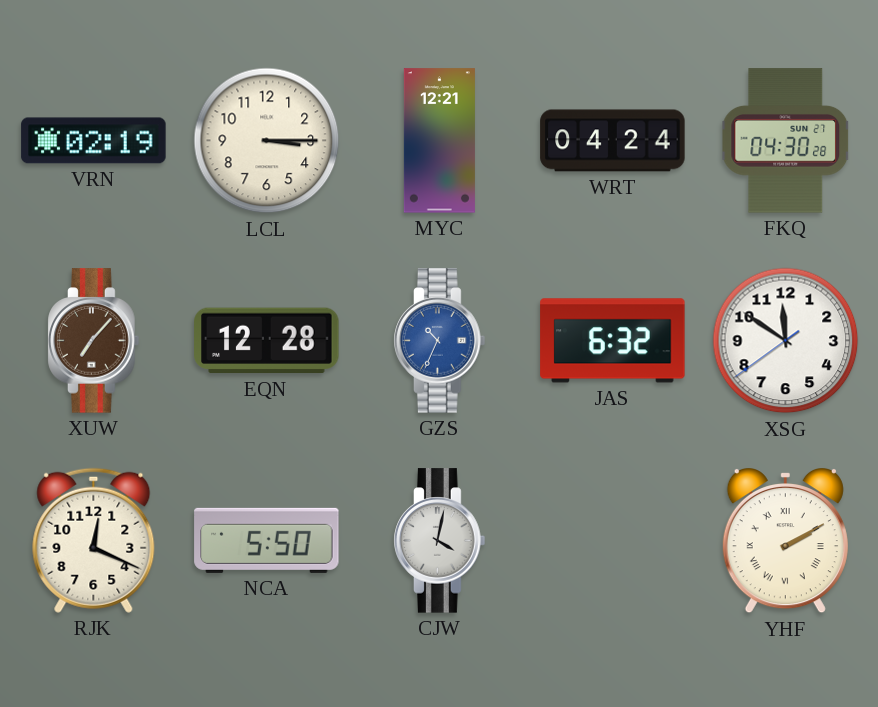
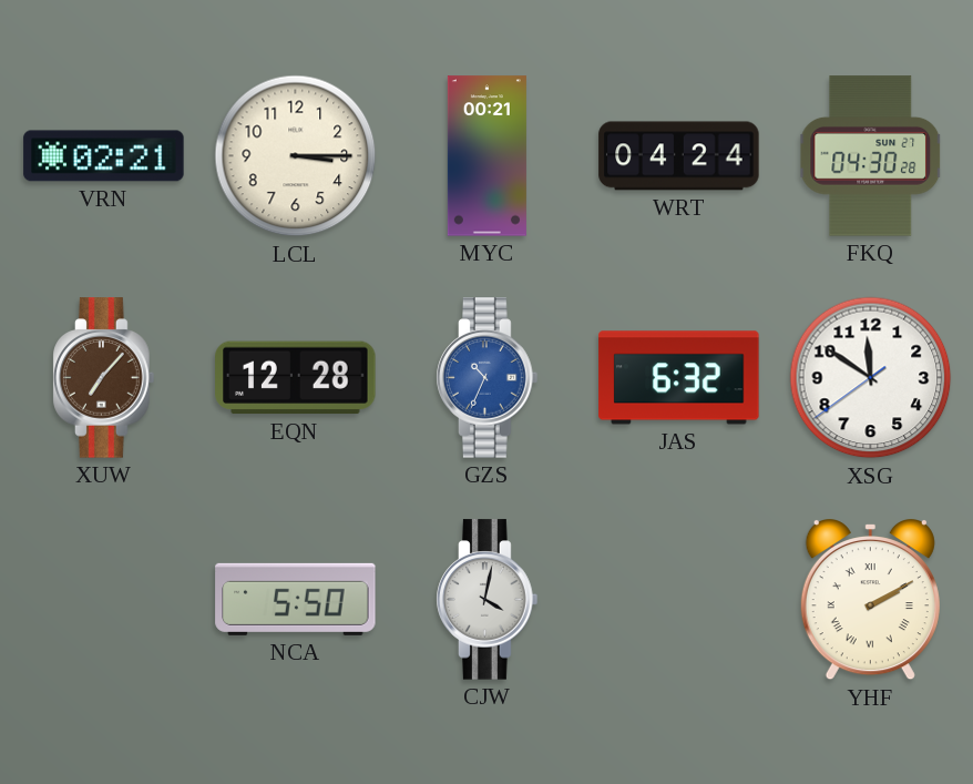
VRN: 02:19 -> 02:21
MYC: 12:21 -> 00:21
RJK: 12:19 -> none
